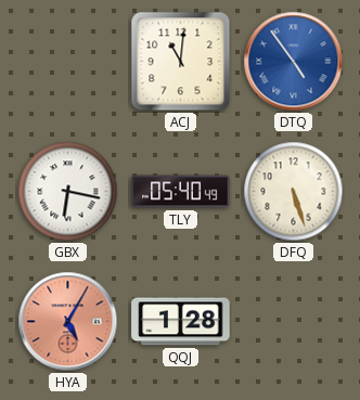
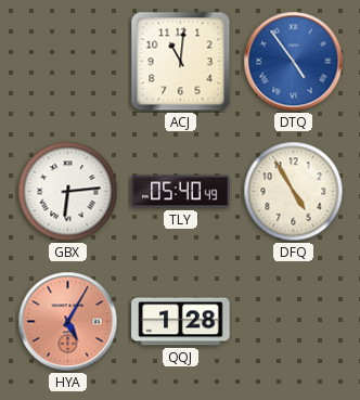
GBX: 6:17 -> 6:14
DFQ: 5:27 -> 4:55
